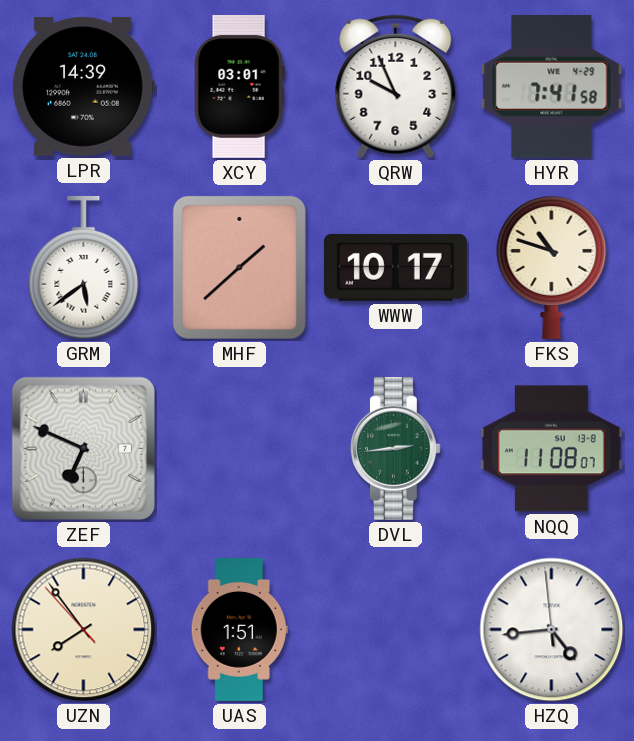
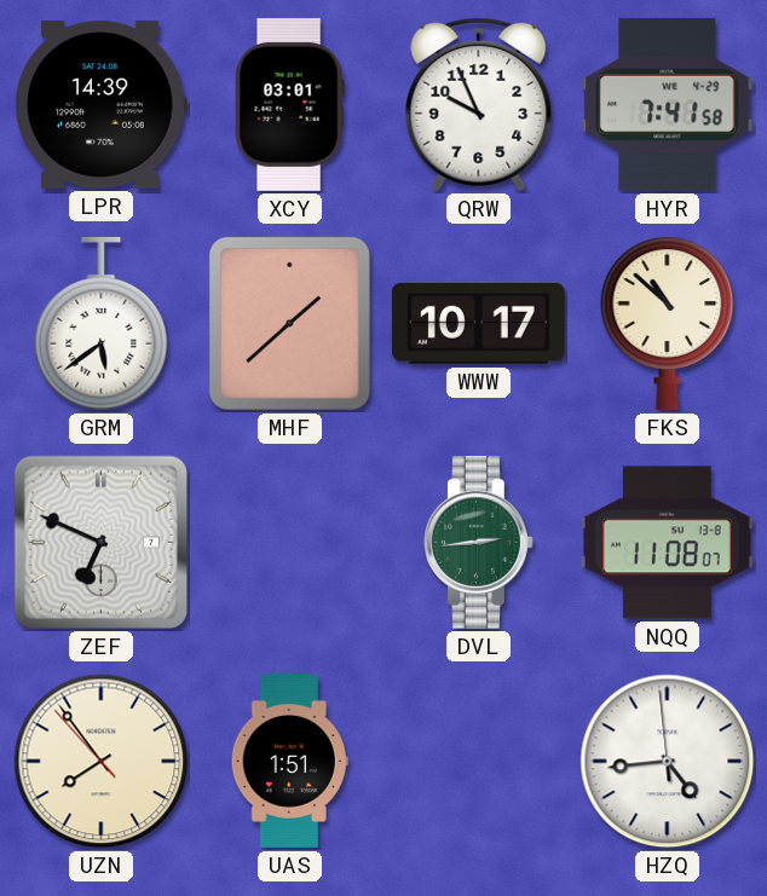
FKS: 10:48 -> 10:52
